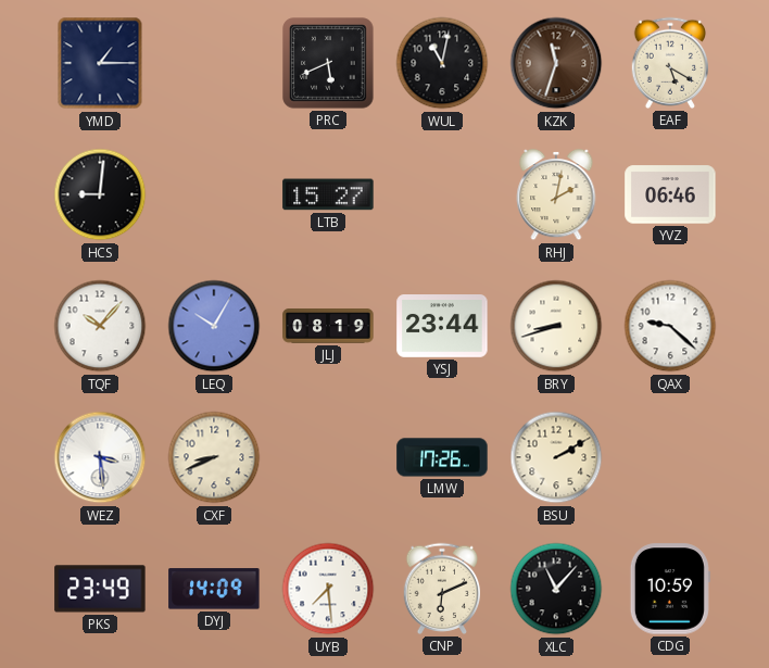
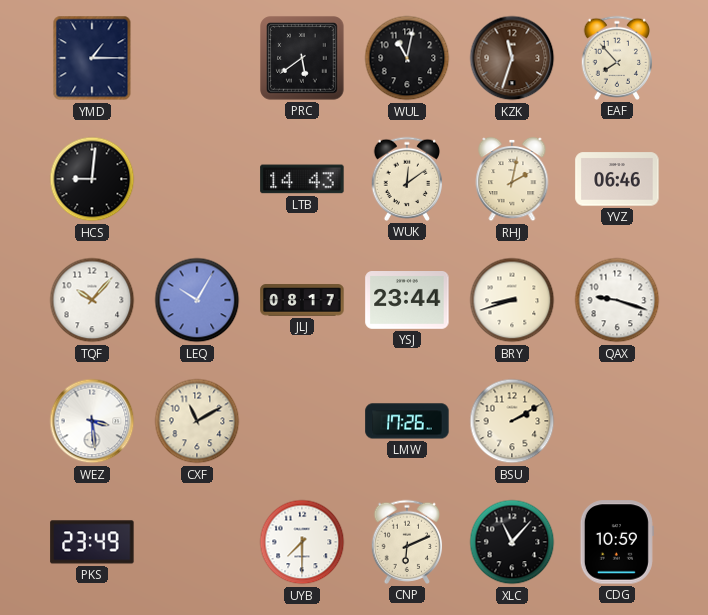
PRC: 5:41 -> 5:39
EAF: 5:20 -> 7:53
LTB: 15:27 -> 14:43
WUK: none -> 12:09
JLJ: 08:19 -> 08:17
QAX: 9:22 -> 9:18
CXF: 8:41 -> 11:10
DYJ: 14:09 -> none
UYB: 7:29 -> 7:30
